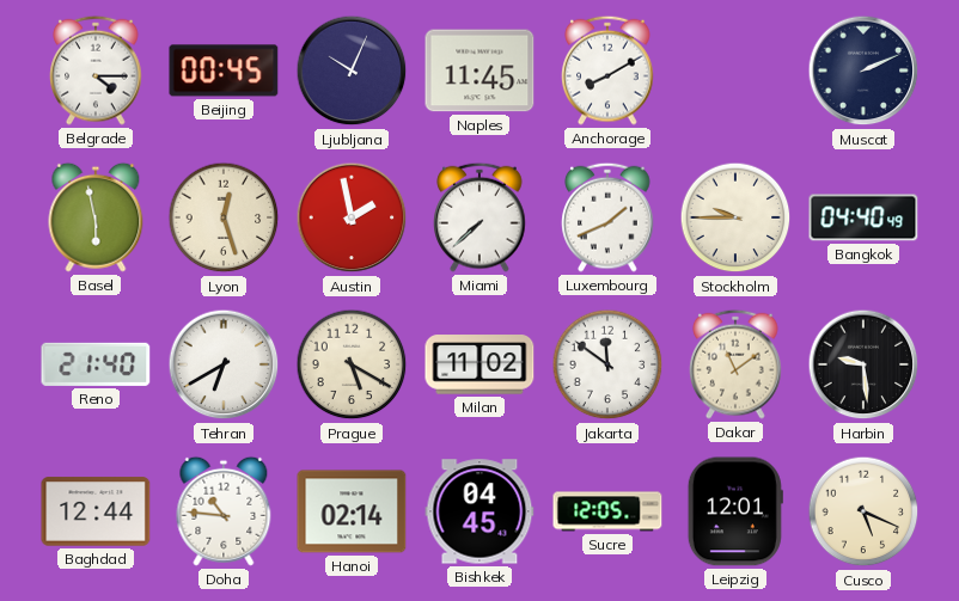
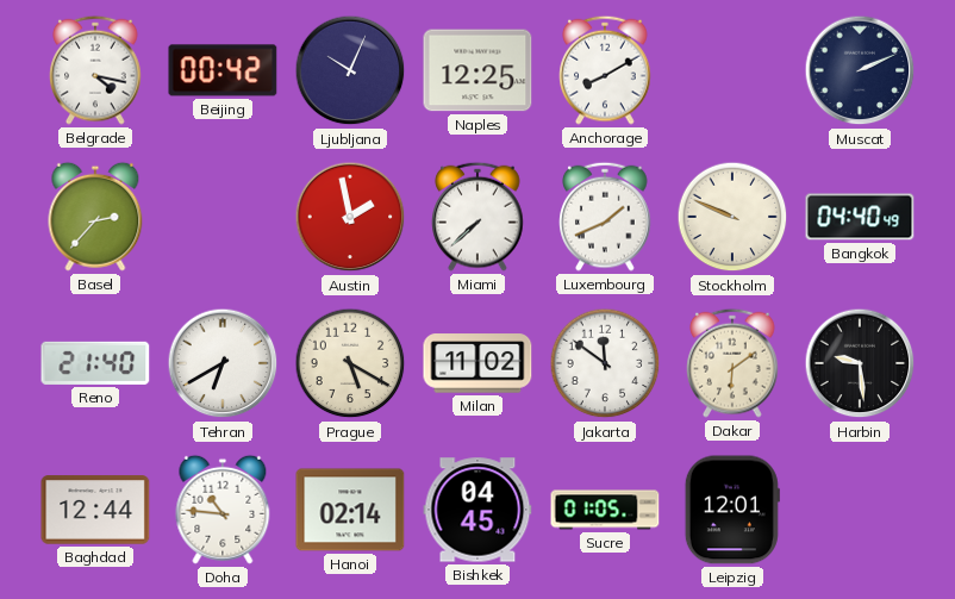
Belgrade: 4:15 -> 4:17
Beijing: 00:45 -> 00:42
Naples: 11:45 -> 12:25
Basel: 5:58 -> 2:37
Lyon: 12:27 -> none
Stockholm: 9:45 -> 9:49
Dakar: 11:09 -> 6:09
Sucre: 12:05 -> 01:05
Cusco: 5:19 -> none
